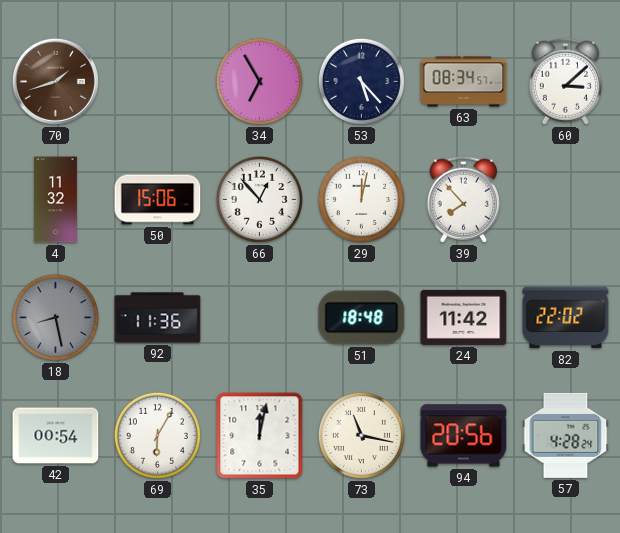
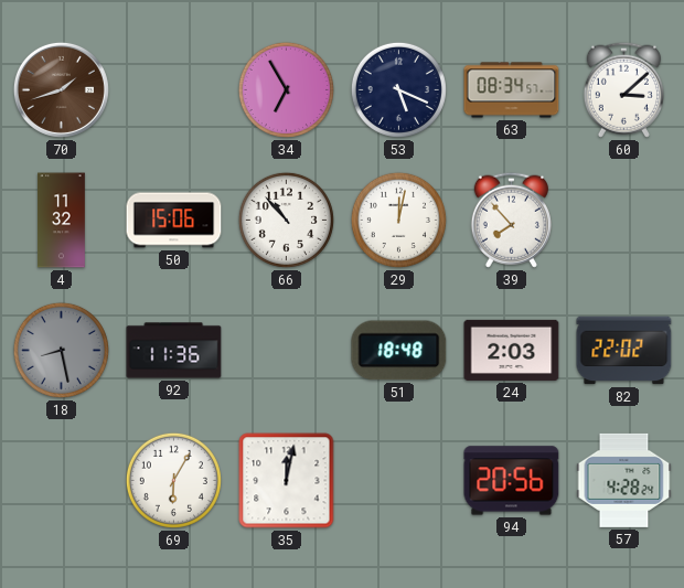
53: 5:23 -> 5:19
66: 12:53 -> 10:53
24: 11:42 -> 2:03
42: 00:54 -> none
73: 11:17 -> none
